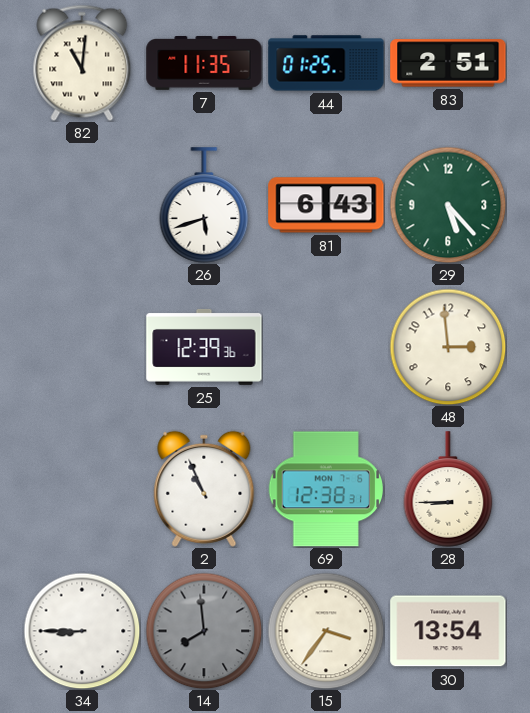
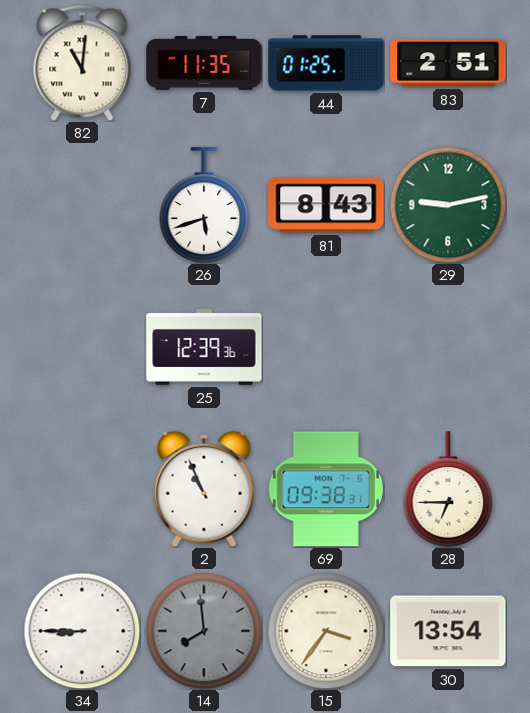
81: 6:43 -> 8:43
29: 5:23 -> 9:13
48: 2:59 -> none
69: 12:38 -> 09:38
28: 8:45 -> 6:45
